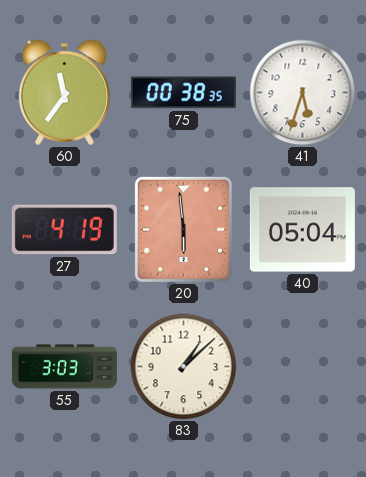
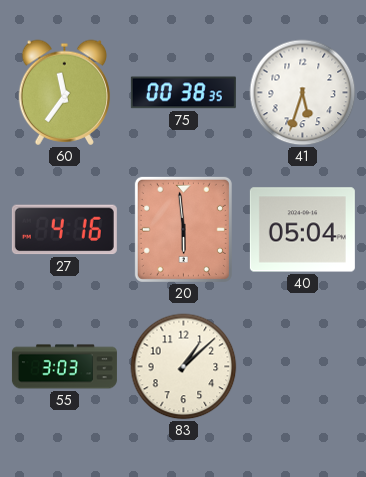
27: 4:19 -> 4:16
